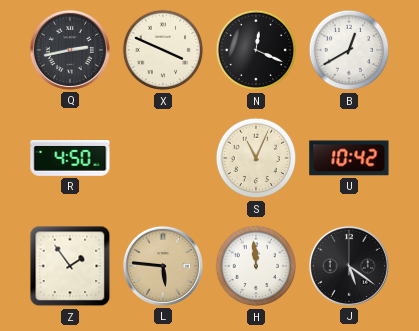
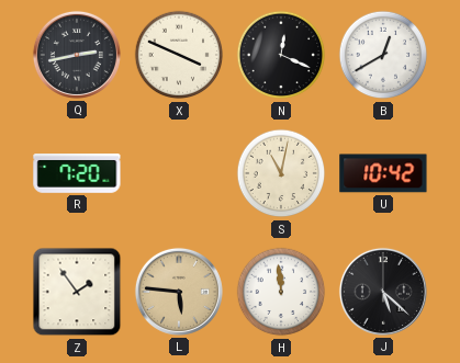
R: 4:50 -> 7:20
S: 11:04 -> 11:02
J: 5:21 -> 5:22
